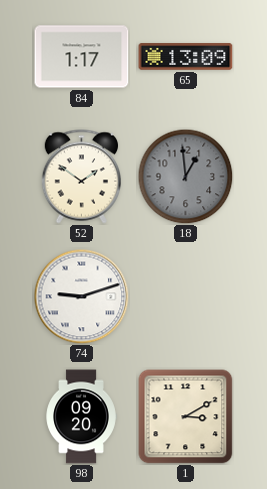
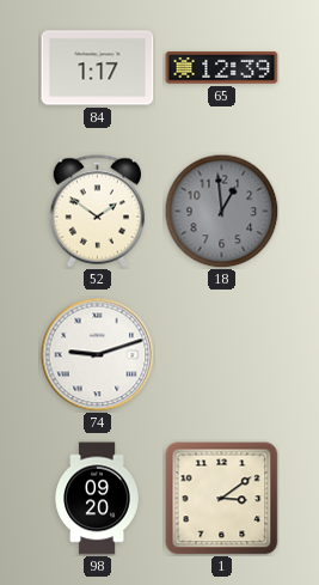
65: 13:09 -> 12:39
1: 3:10 -> 3:09
